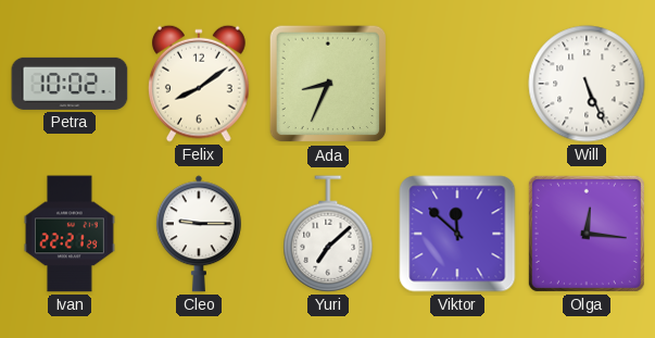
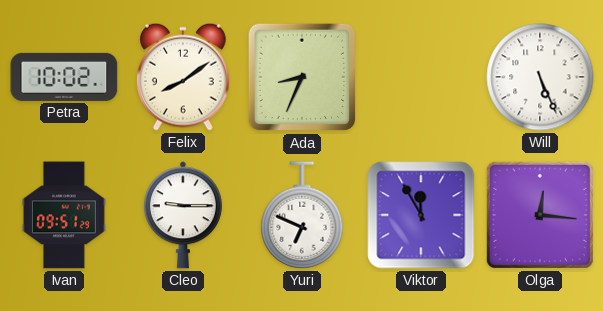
Ivan: 22:21 -> 09:51
Yuri: 7:08 -> 6:49
Viktor: 11:52 -> 11:55
